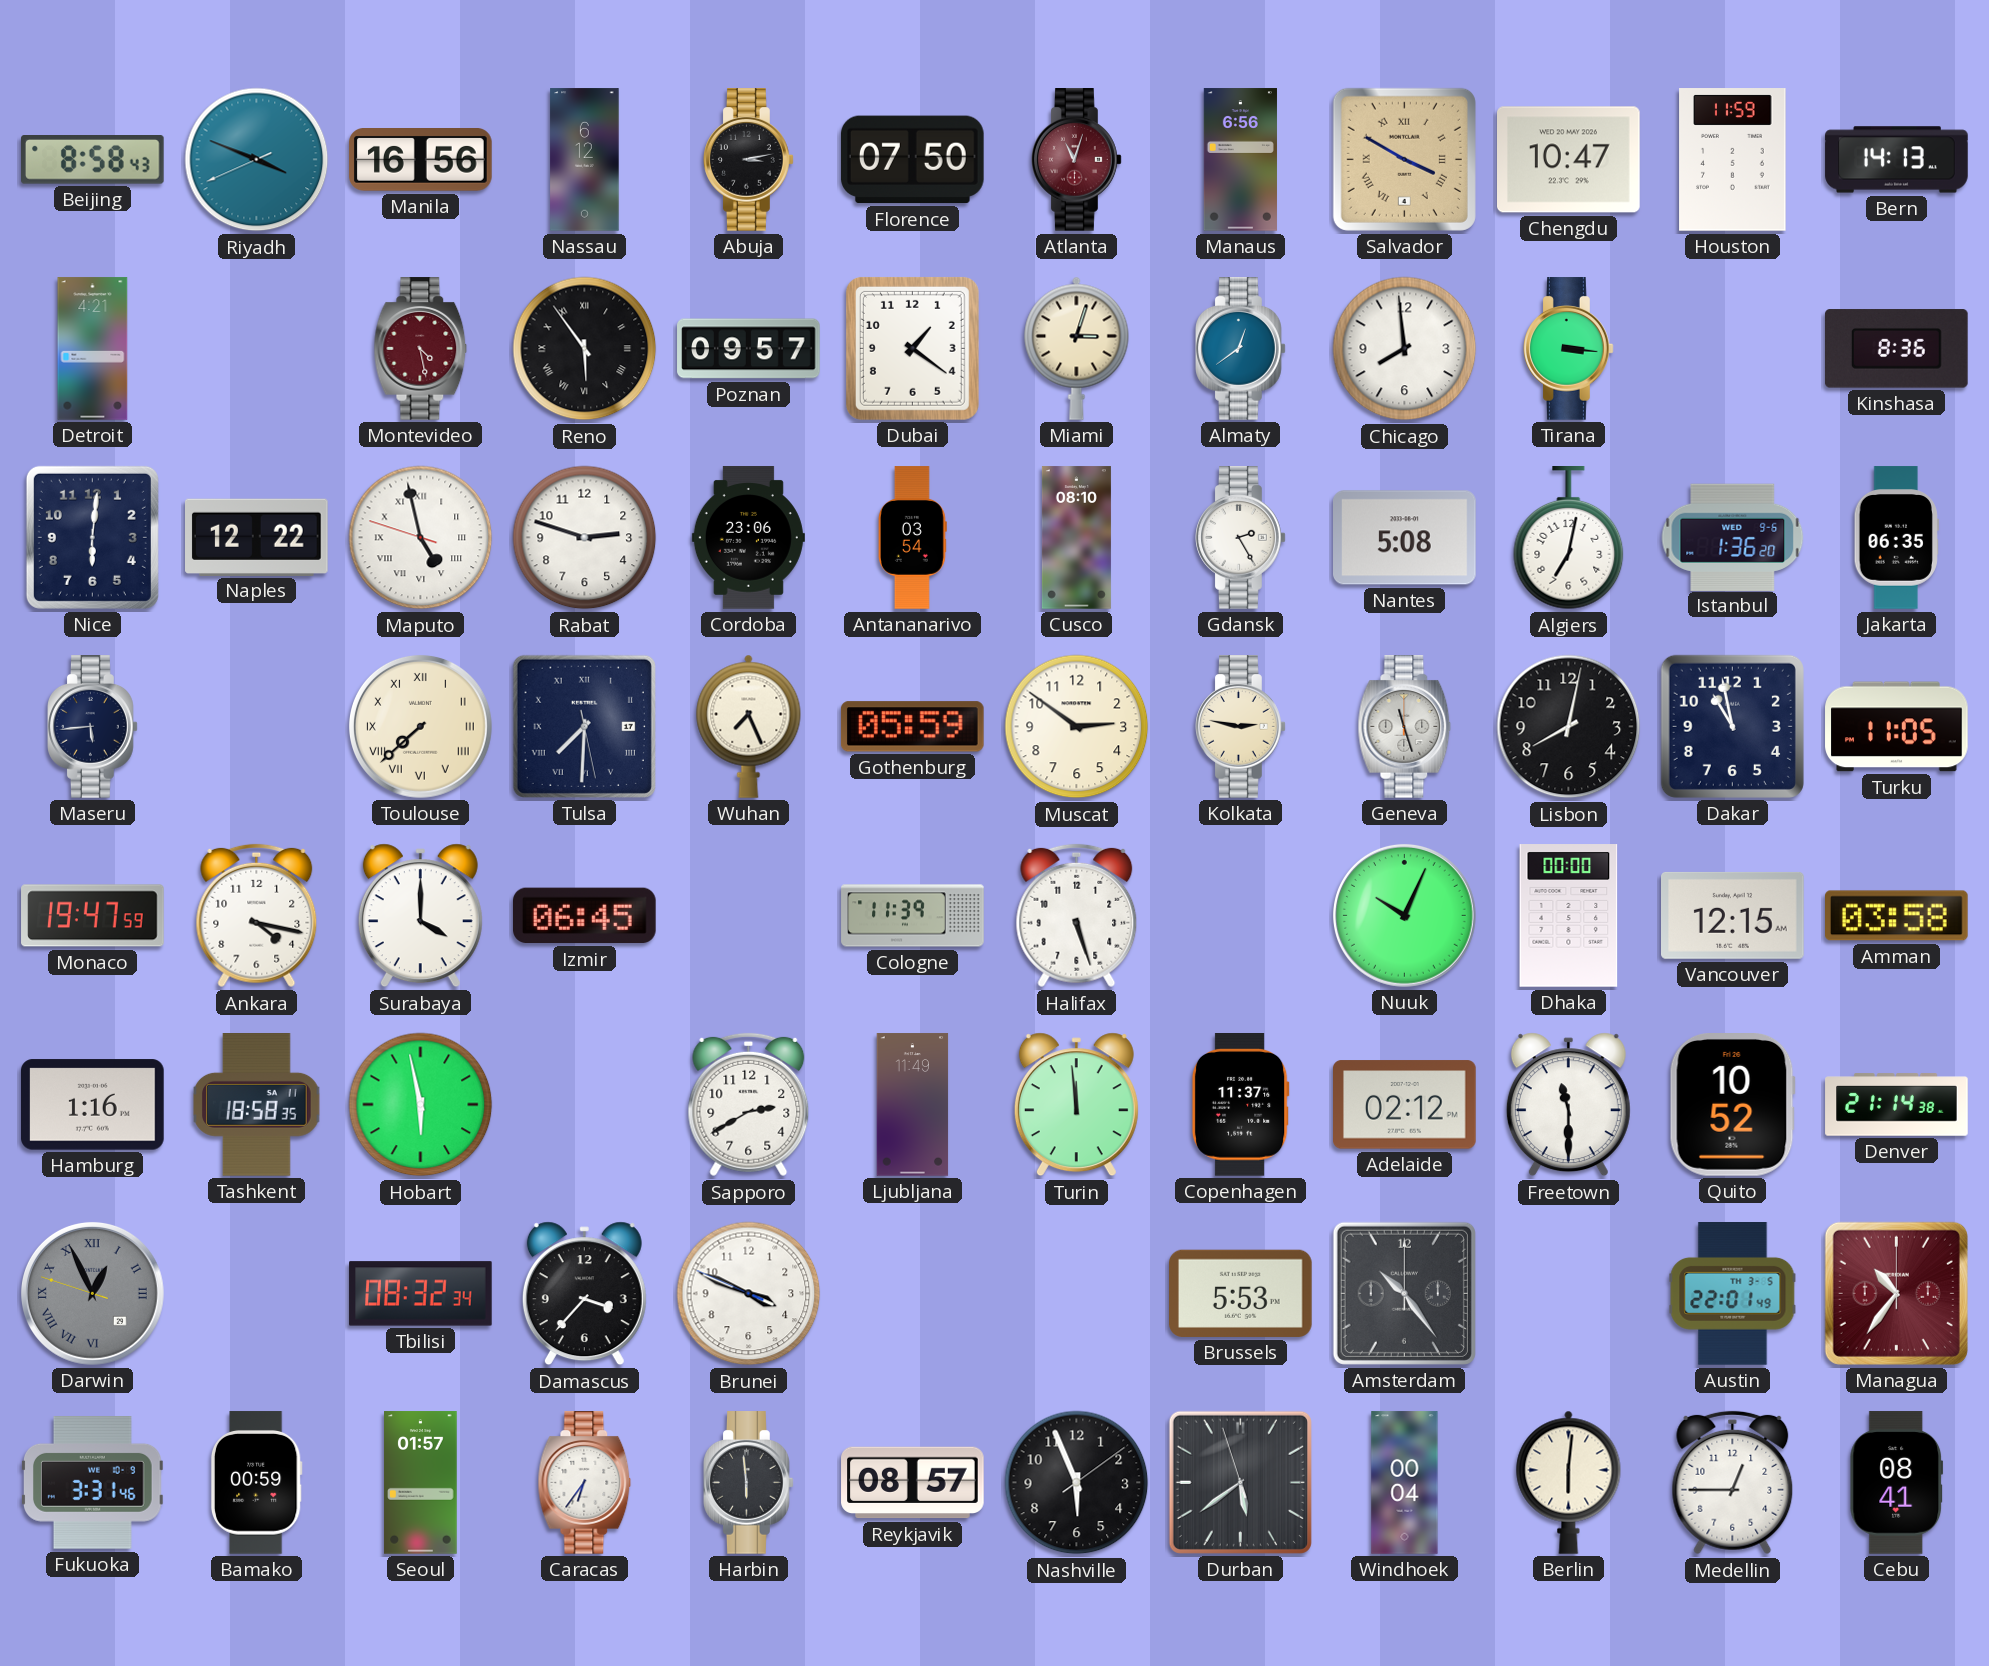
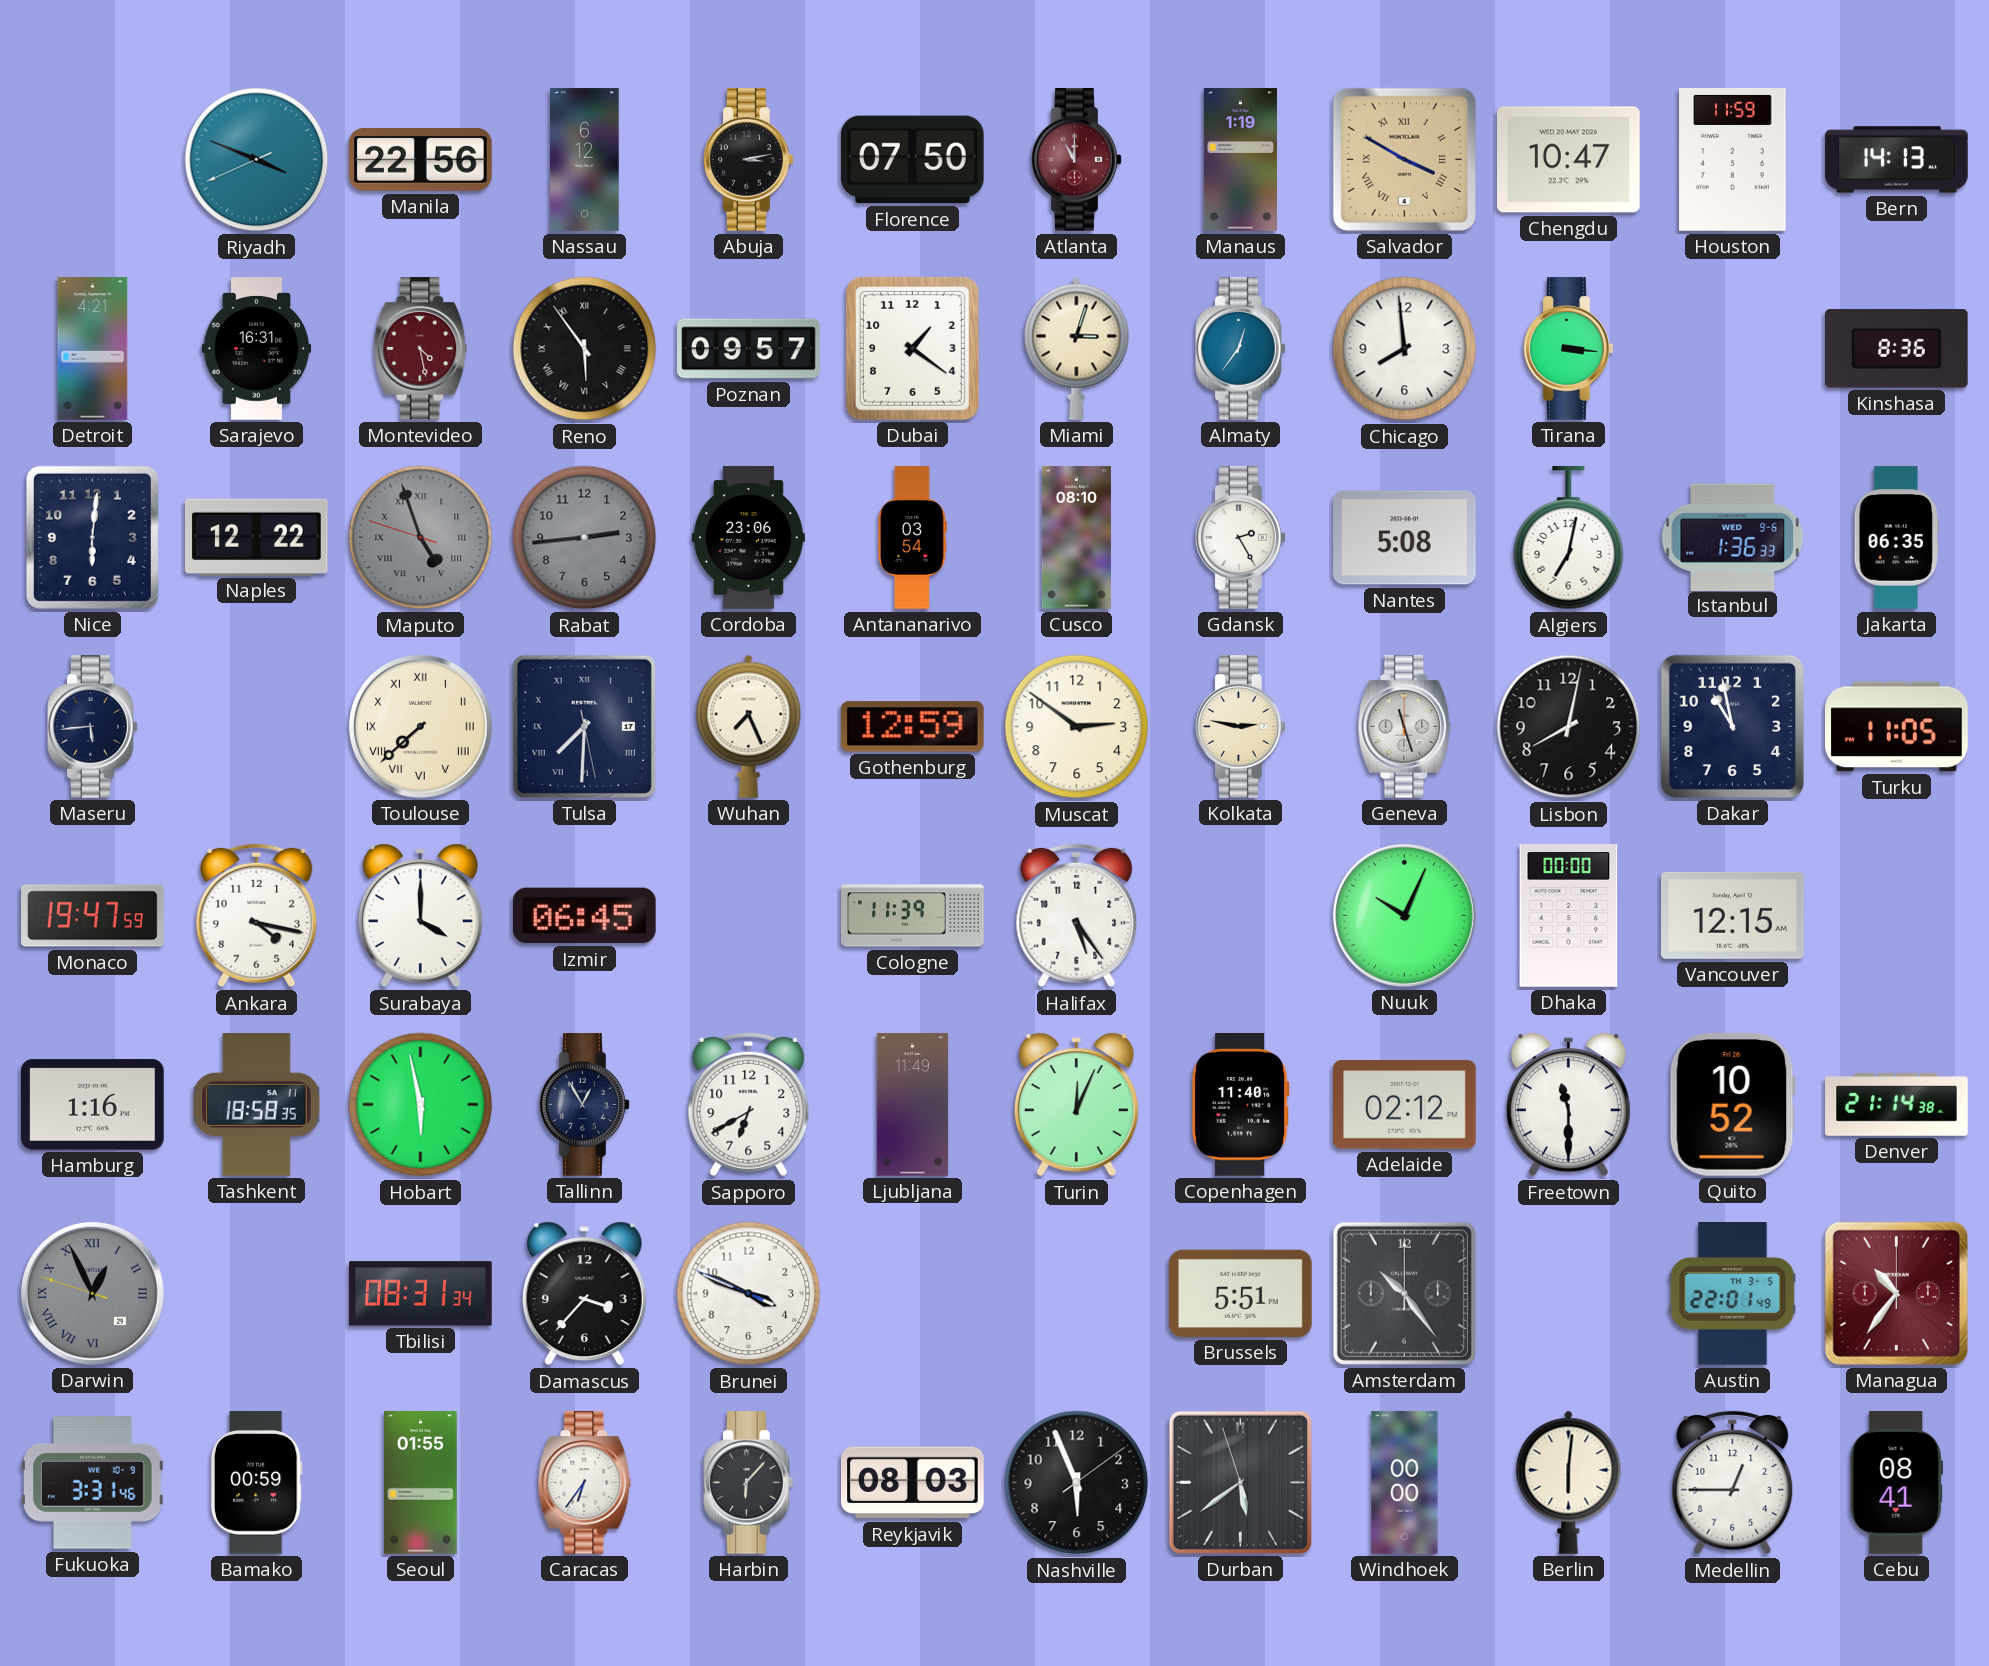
Beijing: 8:58 -> none
Manila: 16:56 -> 22:56
Atlanta: 11:03 -> 11:00
Manaus: 6:56 -> 1:19
Sarajevo: none -> 16:31
Almaty: 12:39 -> 12:36
Maputo: 4:57 -> 4:56
Maputo dial: white -> grey
Rabat: 2:48 -> 2:44
Rabat dial: white -> grey
Istanbul: 1:36:20 -> 1:36:33
Gothenburg: 05:59 -> 12:59
Halifax: 5:27 -> 5:24
Amman: 03:58 -> none
Tallinn: none -> 12:55
Sapporo: 2:40 -> 6:40
Turin: 11:59 -> 12:04
Copenhagen: 11:37 -> 11:40
Tbilisi: 08:32 -> 08:31
Brussels: 5:53 -> 5:51
Seoul: 01:57 -> 01:55
Harbin: 5:59 -> 6:07
Reykjavik: 08:57 -> 08:03
Windhoek: 00:04 -> 00:00
